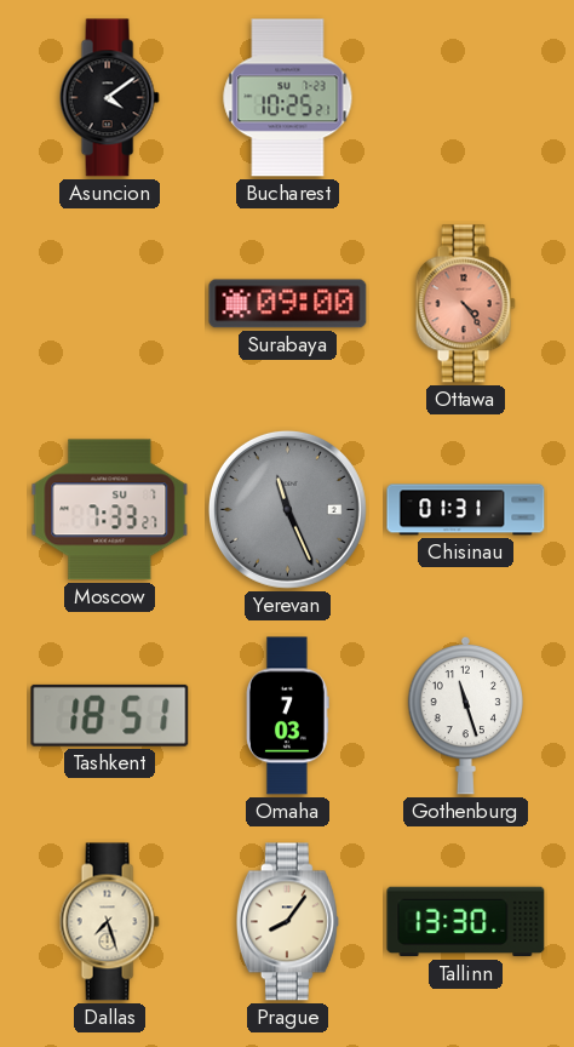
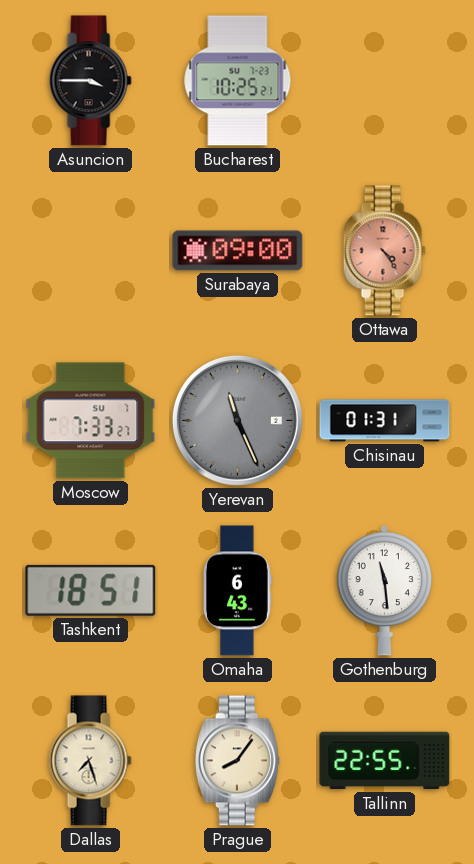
Asuncion: 4:09 -> 3:45
Omaha: 7:03 -> 6:43
Gothenburg: 11:27 -> 11:29
Tallinn: 13:30 -> 22:55
